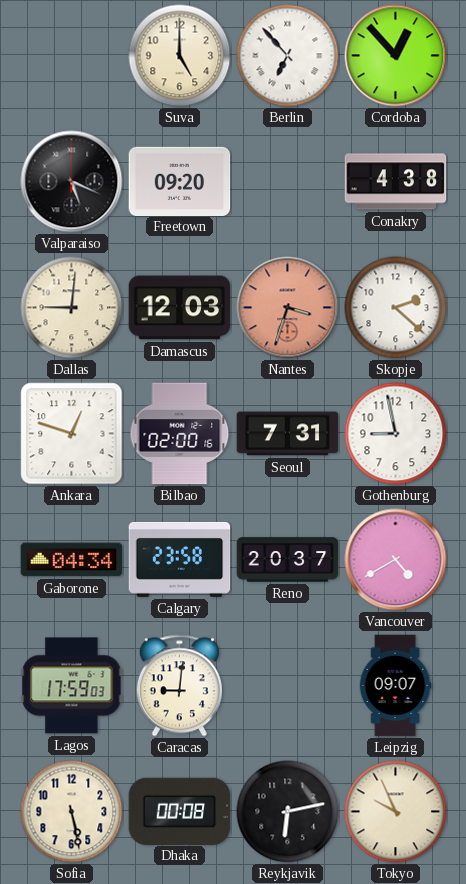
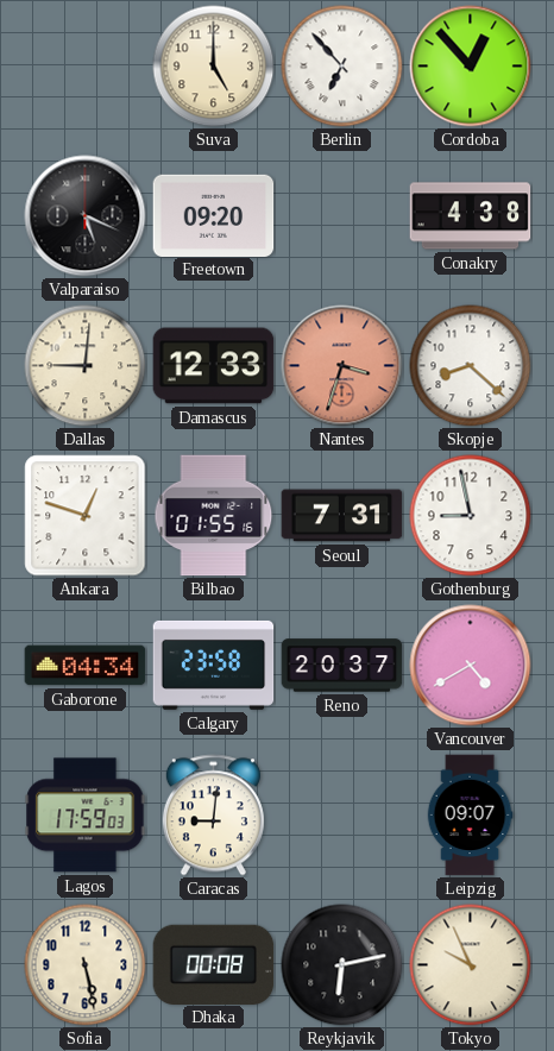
Damascus: 12:03 -> 12:33
Skopje: 2:22 -> 8:22
Bilbao: 02:00 -> 01:55
